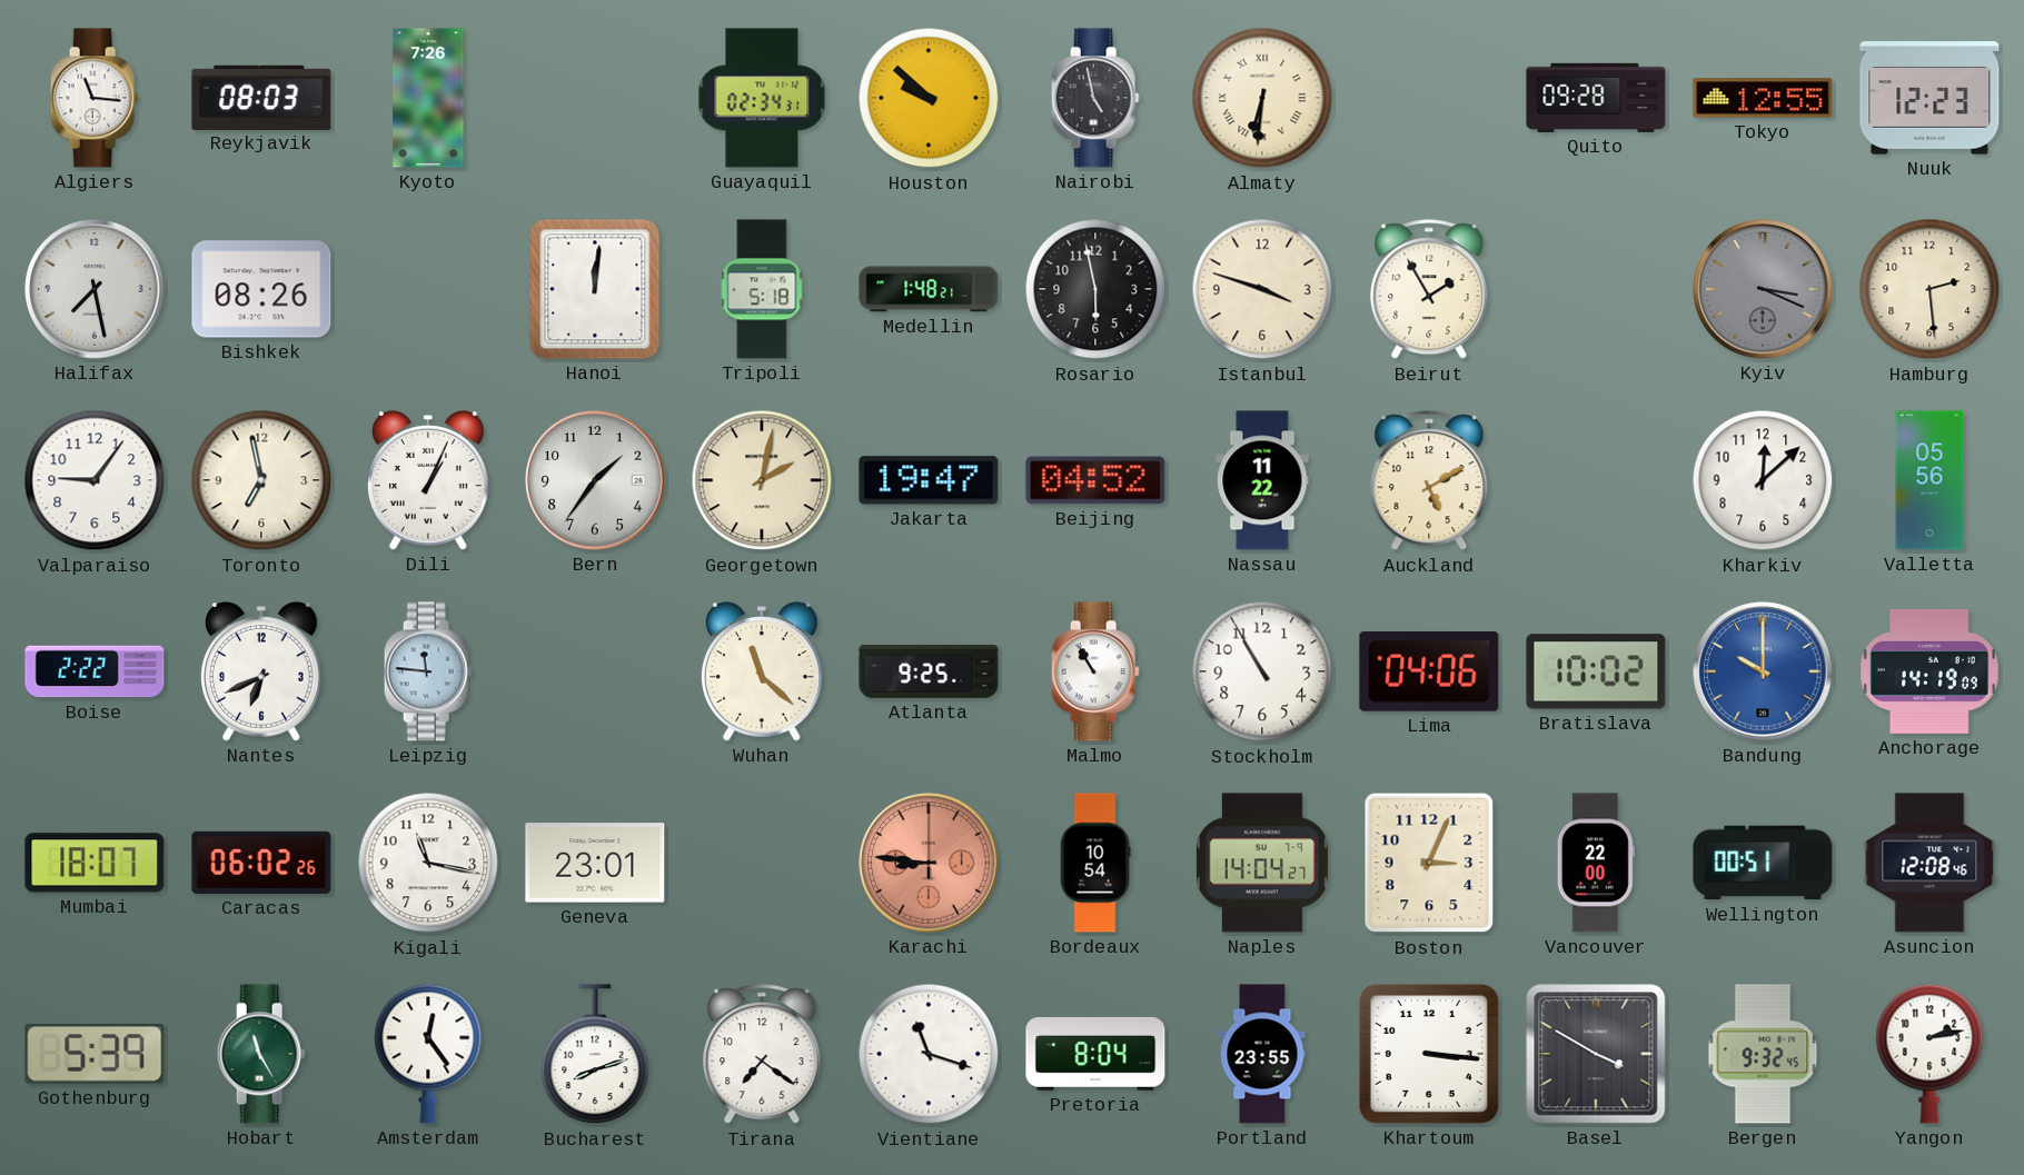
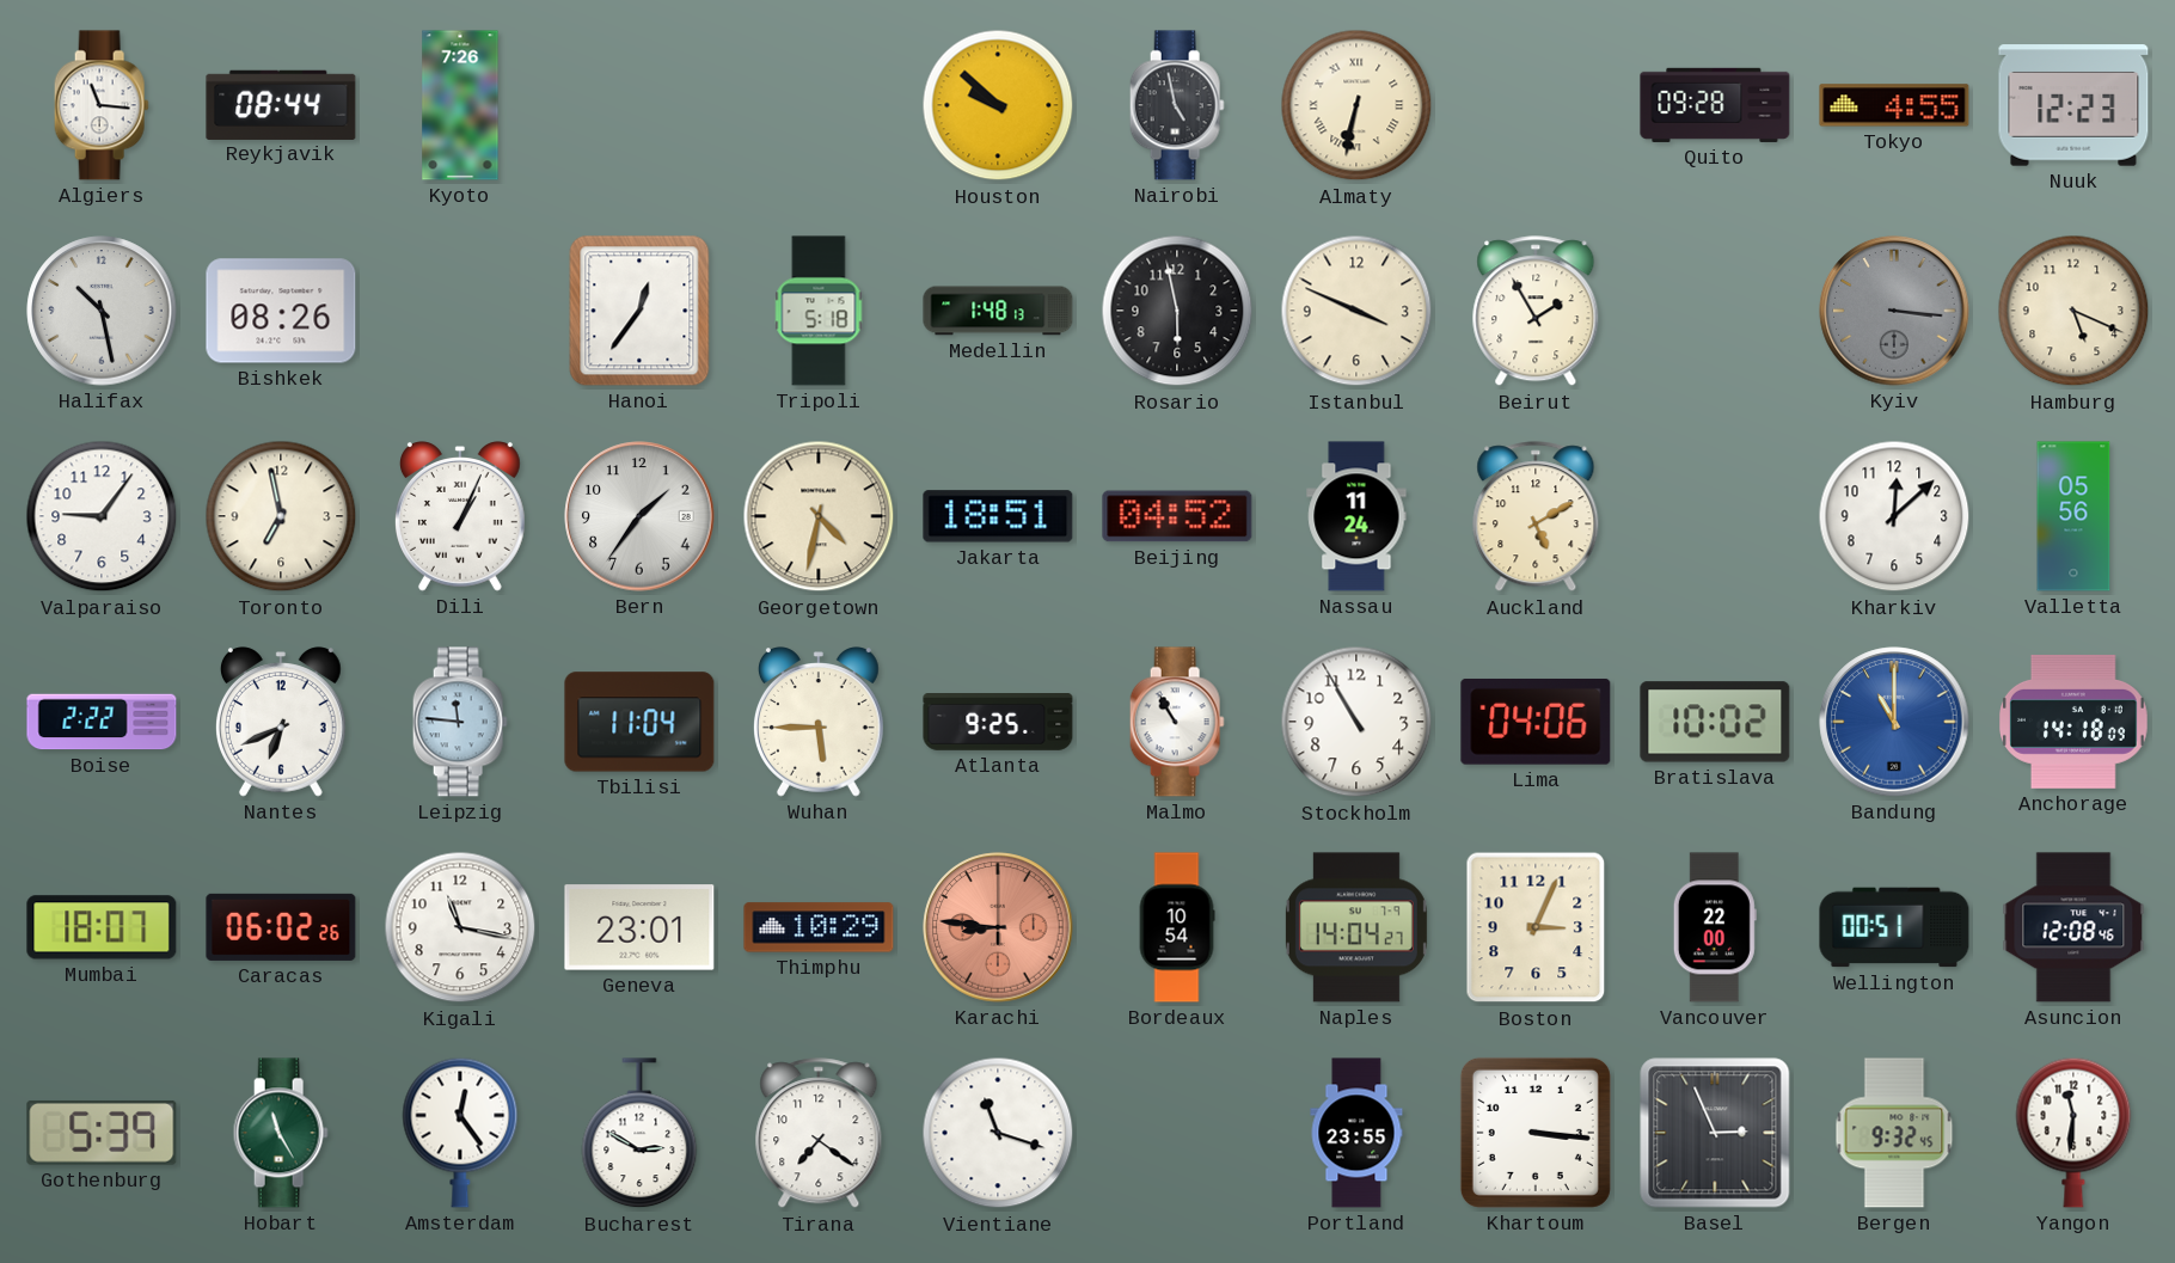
Reykjavik: 08:03 -> 08:44
Guayaquil: 02:34 -> none
Almaty: 6:31 -> 6:32
Tokyo: 12:55 -> 4:55
Halifax: 7:28 -> 10:28
Hanoi: 12:01 -> 12:36
Medellin: 1:48:21 -> 1:48:13
Istanbul: 3:48 -> 3:49
Kyiv: 3:19 -> 3:16
Hamburg: 2:29 -> 5:19
Georgetown: 2:02 -> 4:32
Jakarta: 19:47 -> 18:51
Nassau: 11:22 -> 11:24
Tbilisi: none -> 11:04
Wuhan: 11:22 -> 5:45
Bandung: 10:00 -> 11:00
Anchorage: 14:19 -> 14:18
Thimphu: none -> 10:29
Bucharest: 8:12 -> 2:50
Pretoria: 8:04 -> none
Basel: 3:50 -> 2:56
Yangon: 2:13 -> 11:31
